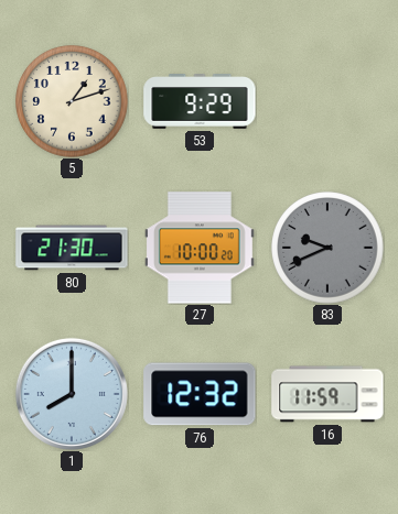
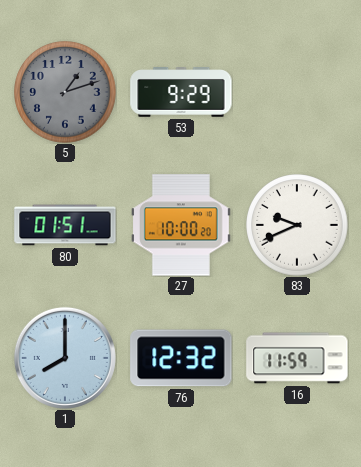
5 dial: cream -> grey
80: 21:30 -> 01:51
83 dial: grey -> white
